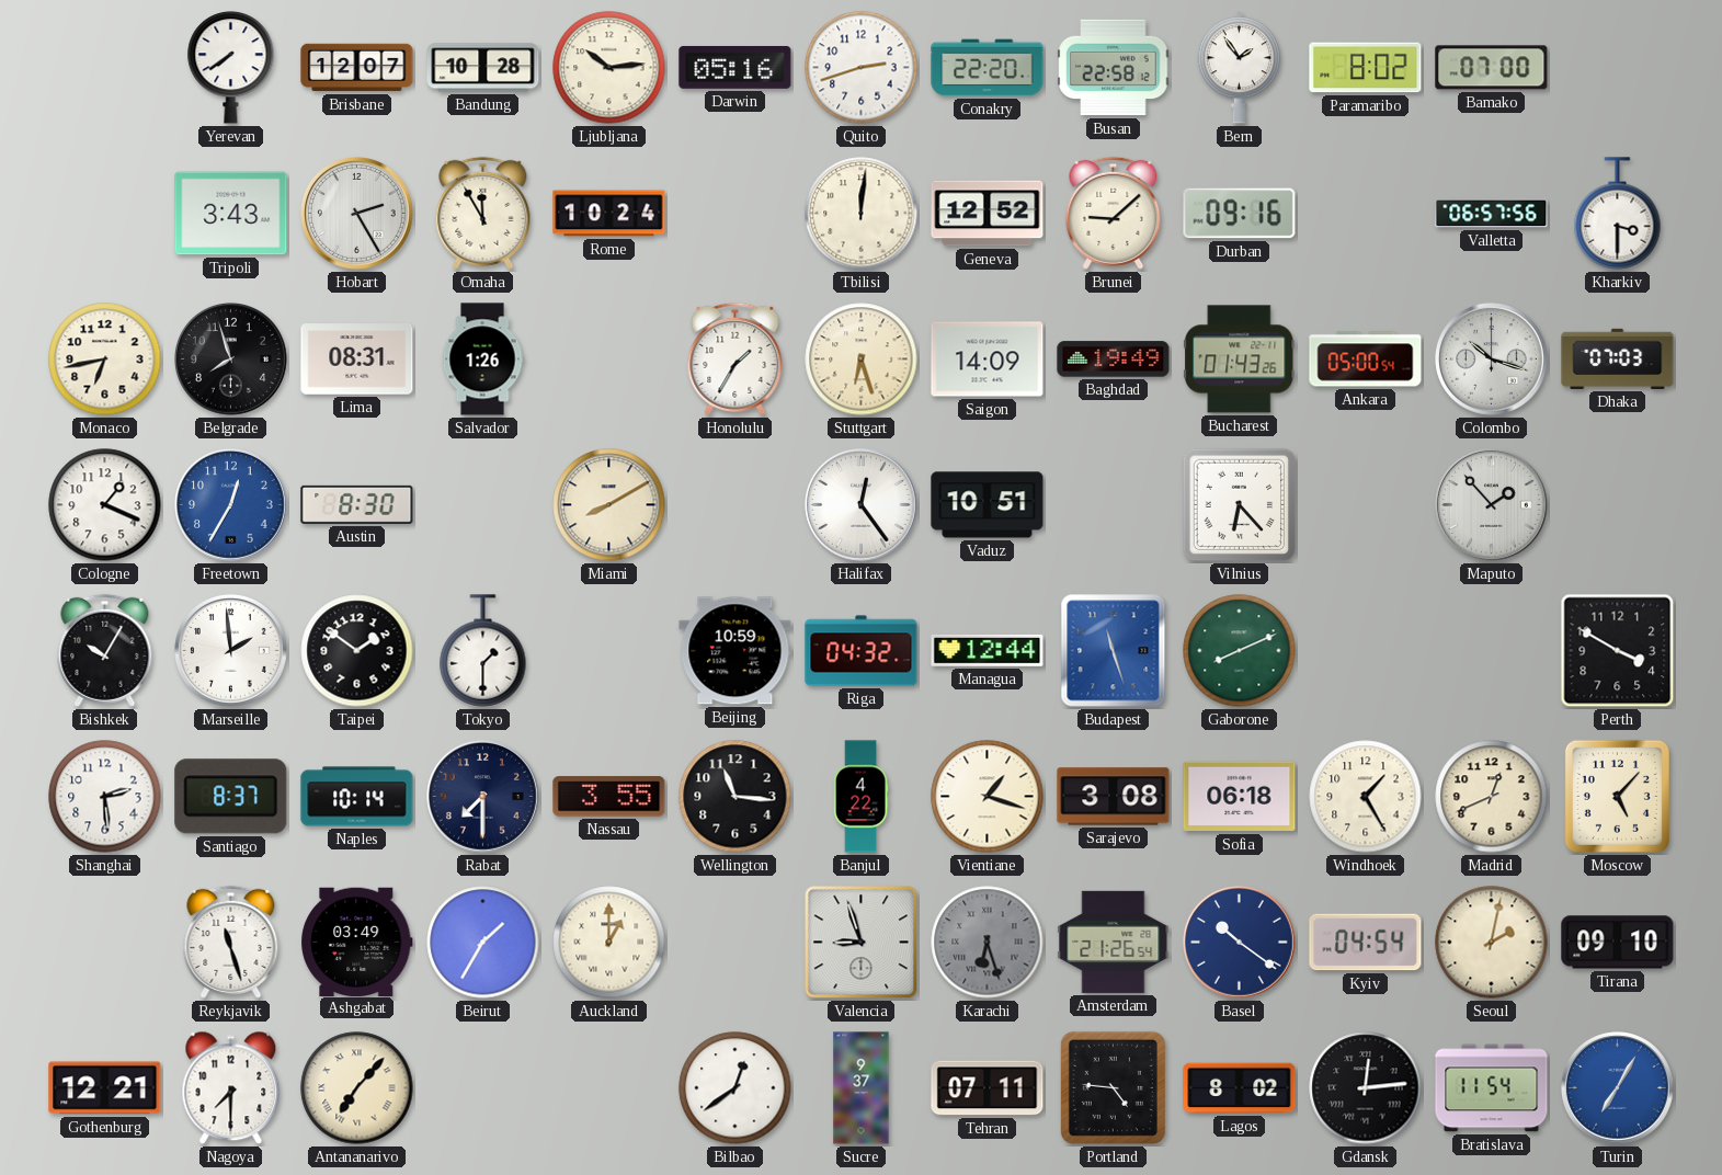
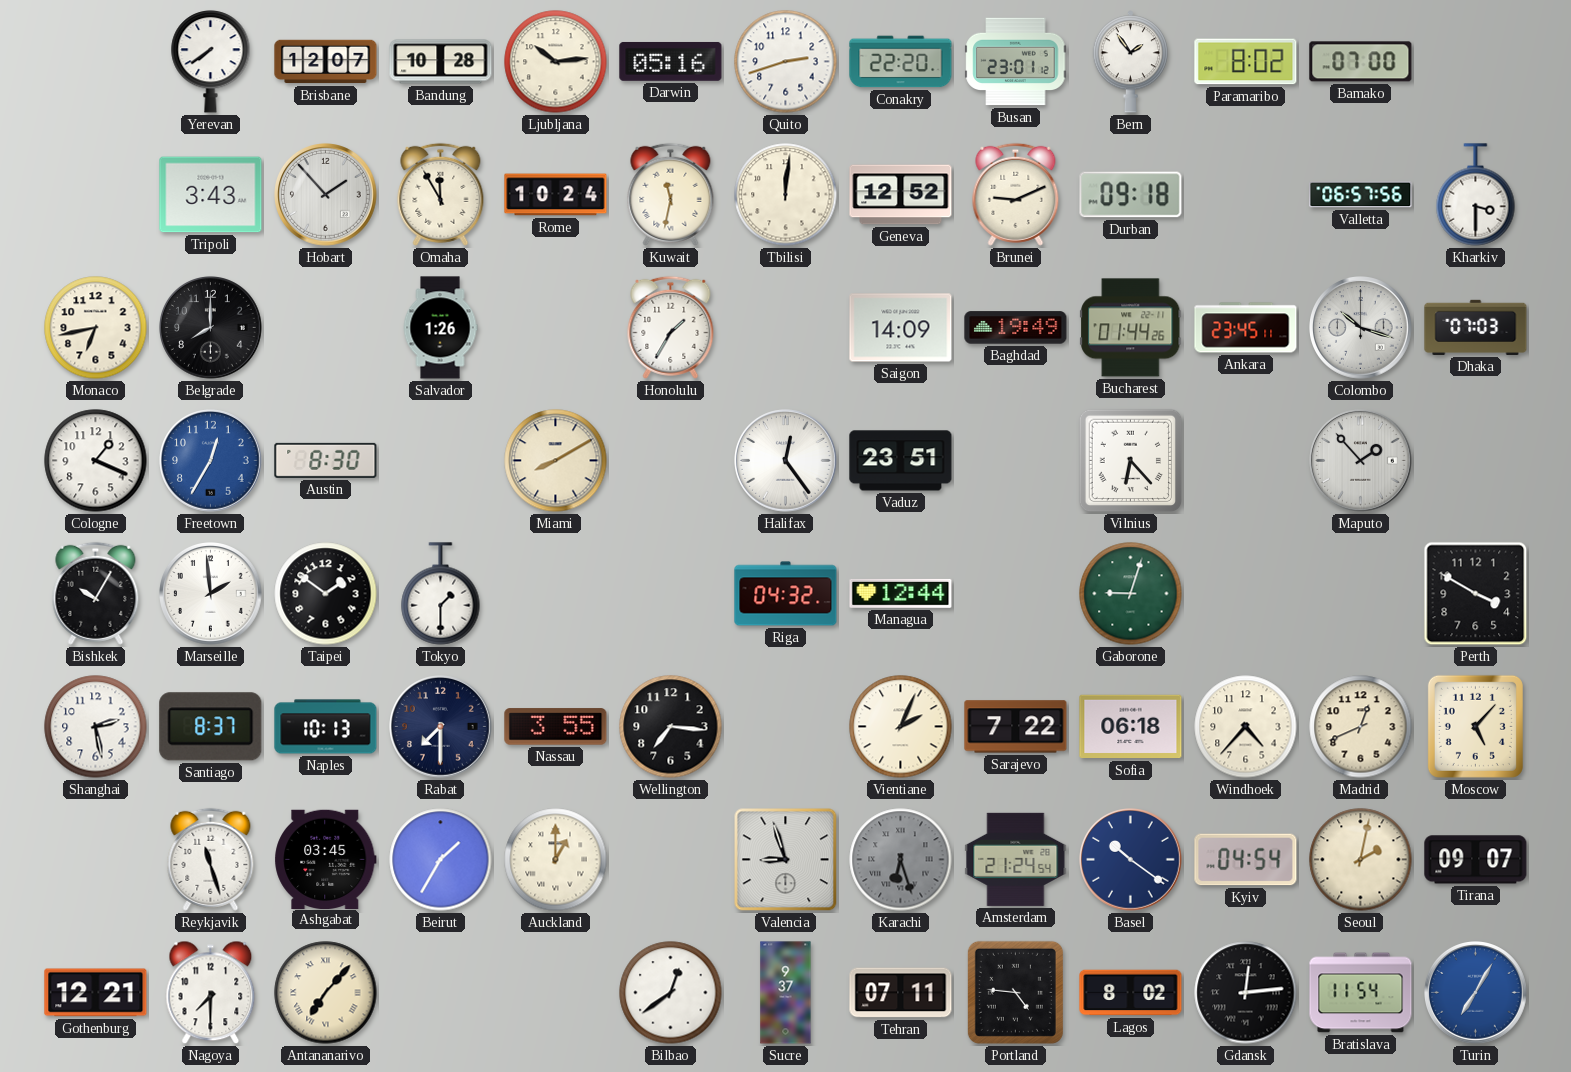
Busan: 22:58 -> 23:01
Hobart: 2:25 -> 1:53
Kuwait: none -> 11:32
Brunei: 9:08 -> 9:11
Durban: 09:16 -> 09:18
Belgrade: 7:57 -> 8:00
Lima: 08:31 -> none
Stuttgart: 6:27 -> none
Bucharest: 01:43 -> 01:44
Ankara: 05:00 -> 23:45
Vaduz: 10:51 -> 23:51
Beijing: 10:59 -> none
Budapest: 11:27 -> none
Gaborone: 8:11 -> 9:03
Shanghai: 2:29 -> 2:28
Naples: 10:14 -> 10:13
Wellington: 11:16 -> 7:16
Banjul: 4:22 -> none
Vientiane: 1:18 -> 2:04
Sarajevo: 3:08 -> 7:22
Windhoek: 1:25 -> 4:37
Ashgabat: 03:49 -> 03:45
Amsterdam: 21:26 -> 21:24
Tirana: 09:10 -> 09:07
